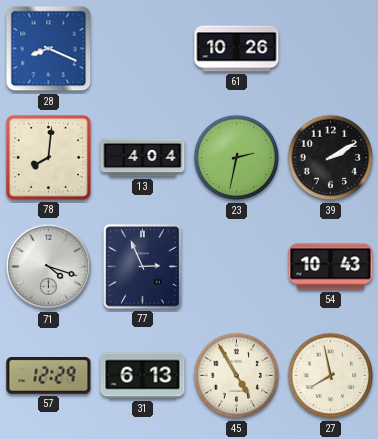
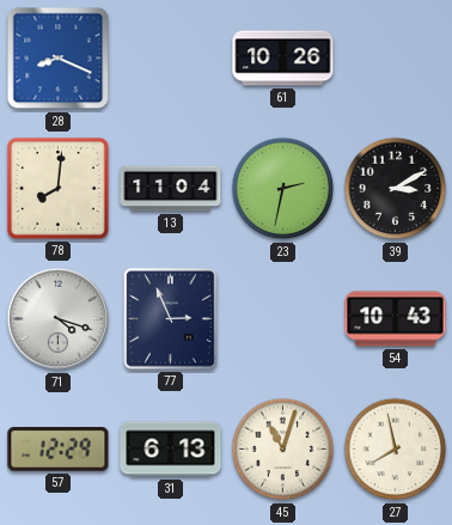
13: 4:04 -> 11:04
39: 2:10 -> 3:10
45: 4:55 -> 11:03
